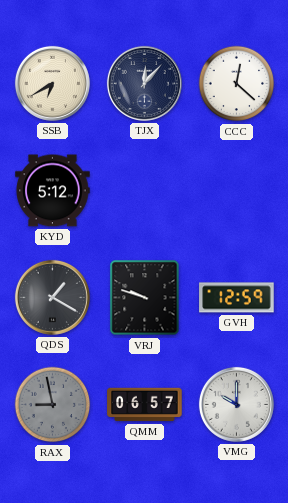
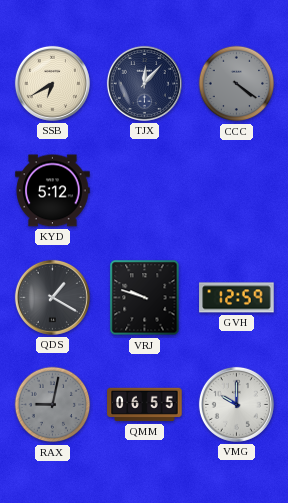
CCC: 12:22 -> 4:21
CCC dial: white -> grey
RAX: 8:58 -> 9:02
QMM: 06:57 -> 06:55
